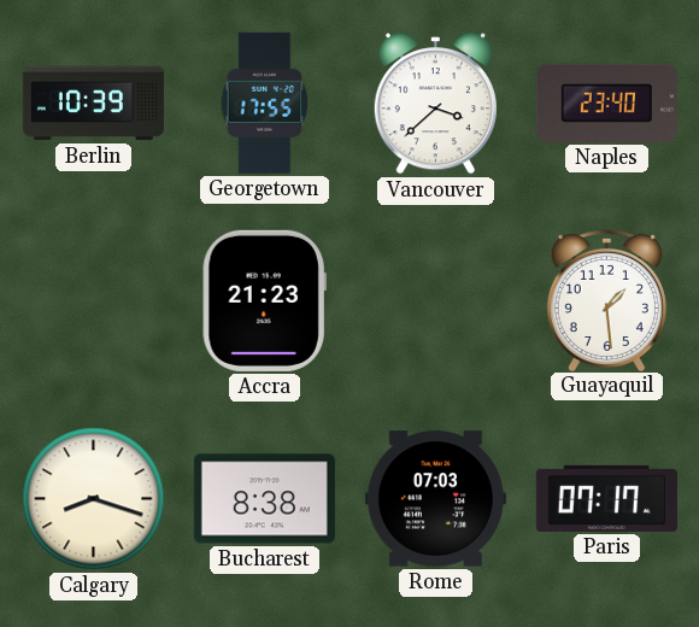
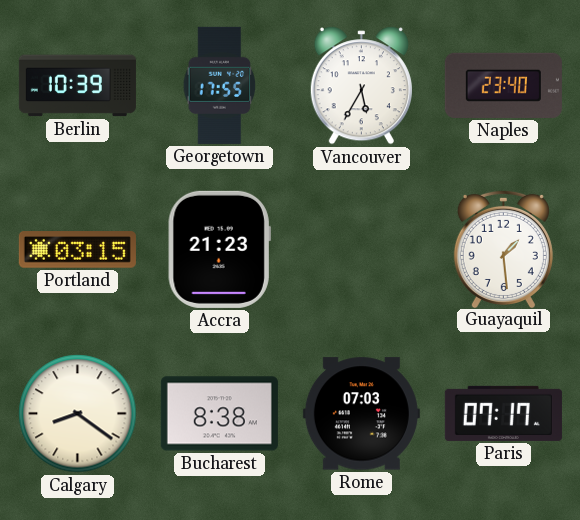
Vancouver: 3:38 -> 5:35
Portland: none -> 03:15
Calgary: 8:18 -> 8:21
